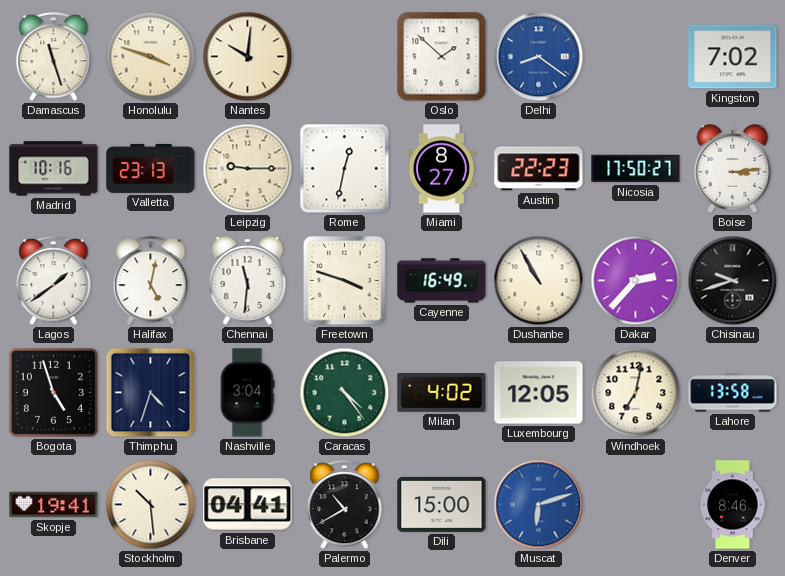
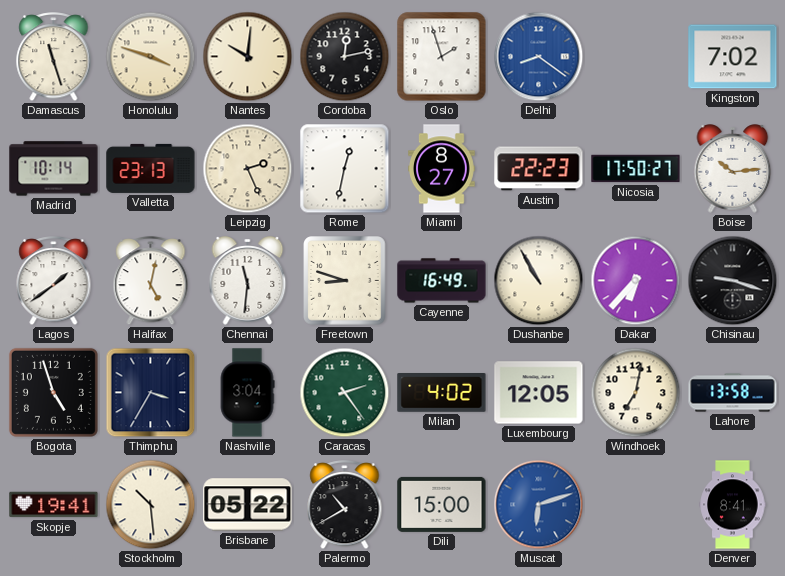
Cordoba: none -> 12:13
Oslo: 1:52 -> 1:57
Madrid: 10:16 -> 10:14
Leipzig: 9:15 -> 2:26
Boise: 3:14 -> 10:14
Freetown: 3:48 -> 8:48
Dakar: 2:37 -> 6:37
Chisinau: 9:42 -> 9:18
Thimphu: 4:33 -> 3:35
Caracas: 4:24 -> 2:24
Brisbane: 04:41 -> 05:22
Denver: 8:46 -> 8:41
